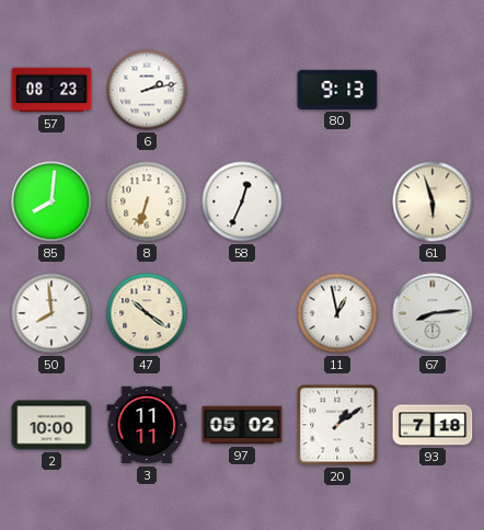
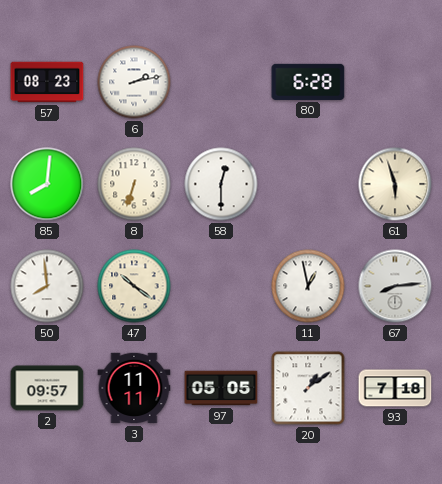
80: 9:13 -> 6:28
58: 12:34 -> 12:30
2: 10:00 -> 09:57
97: 05:02 -> 05:05
